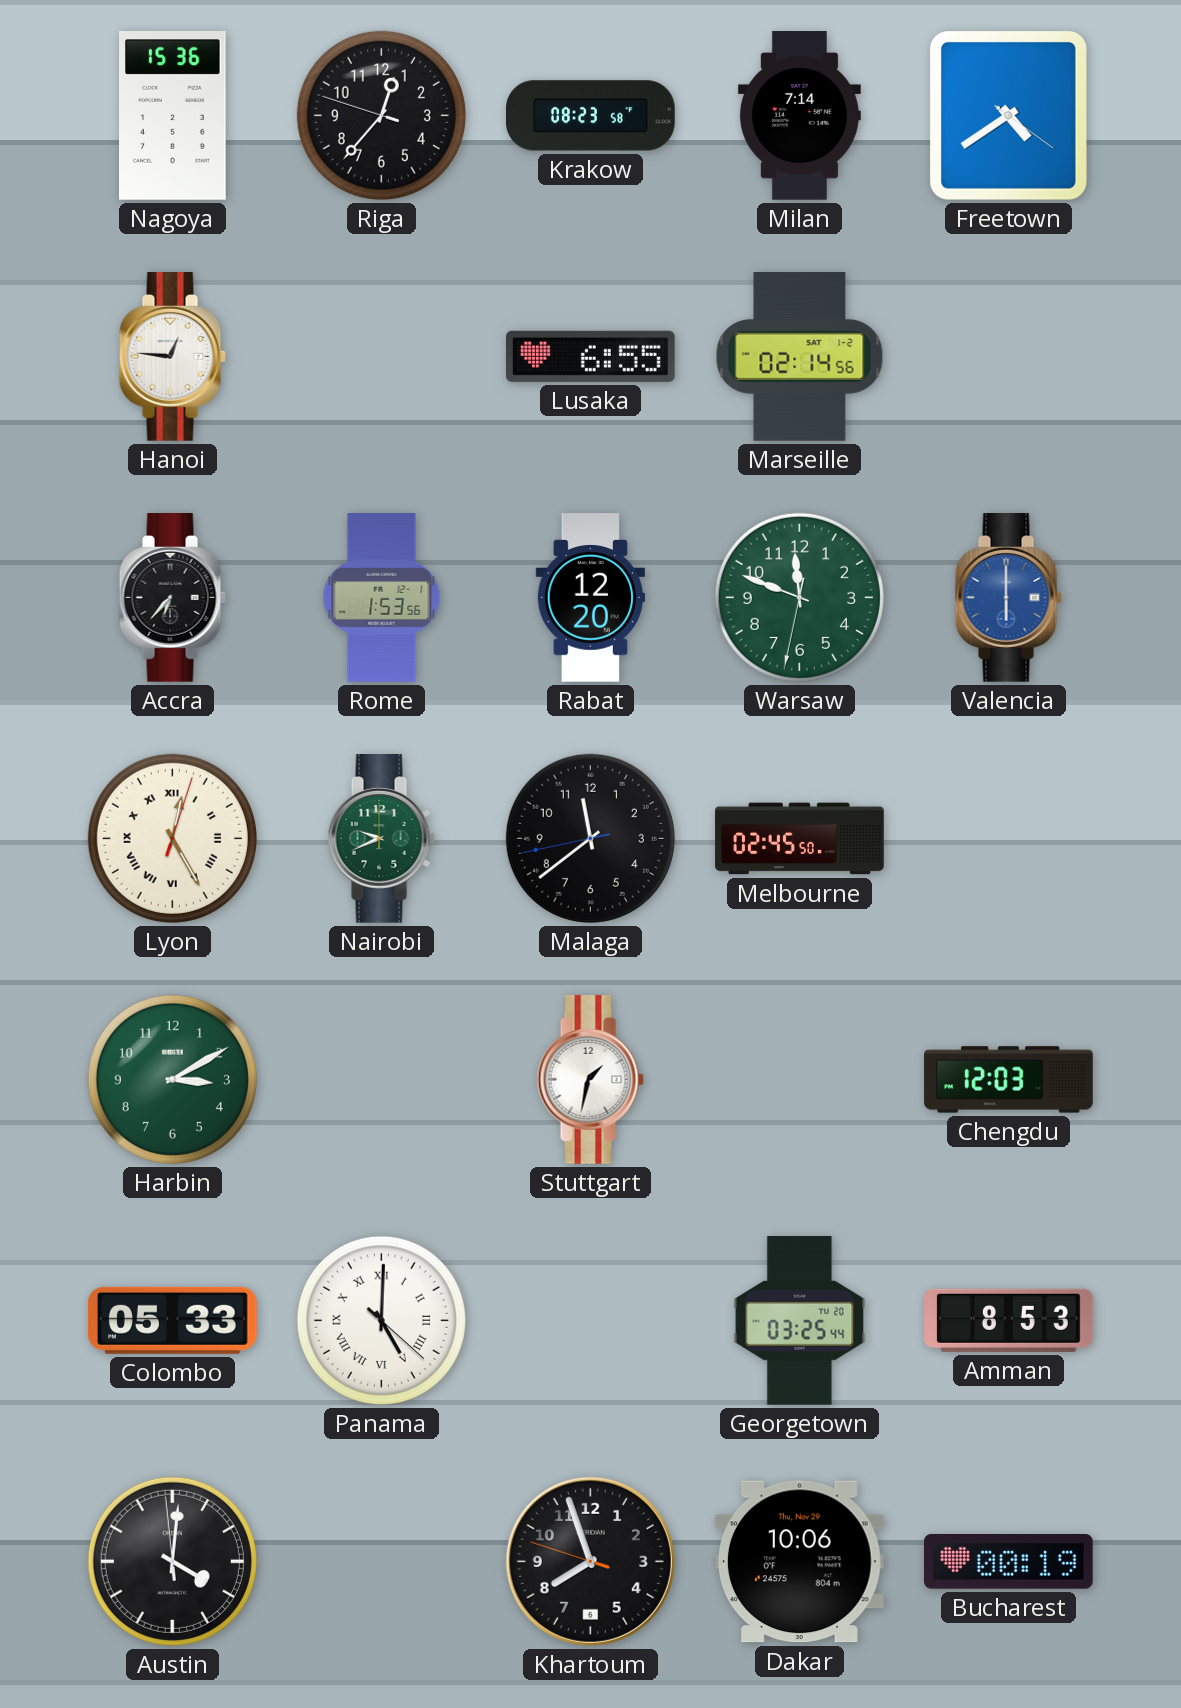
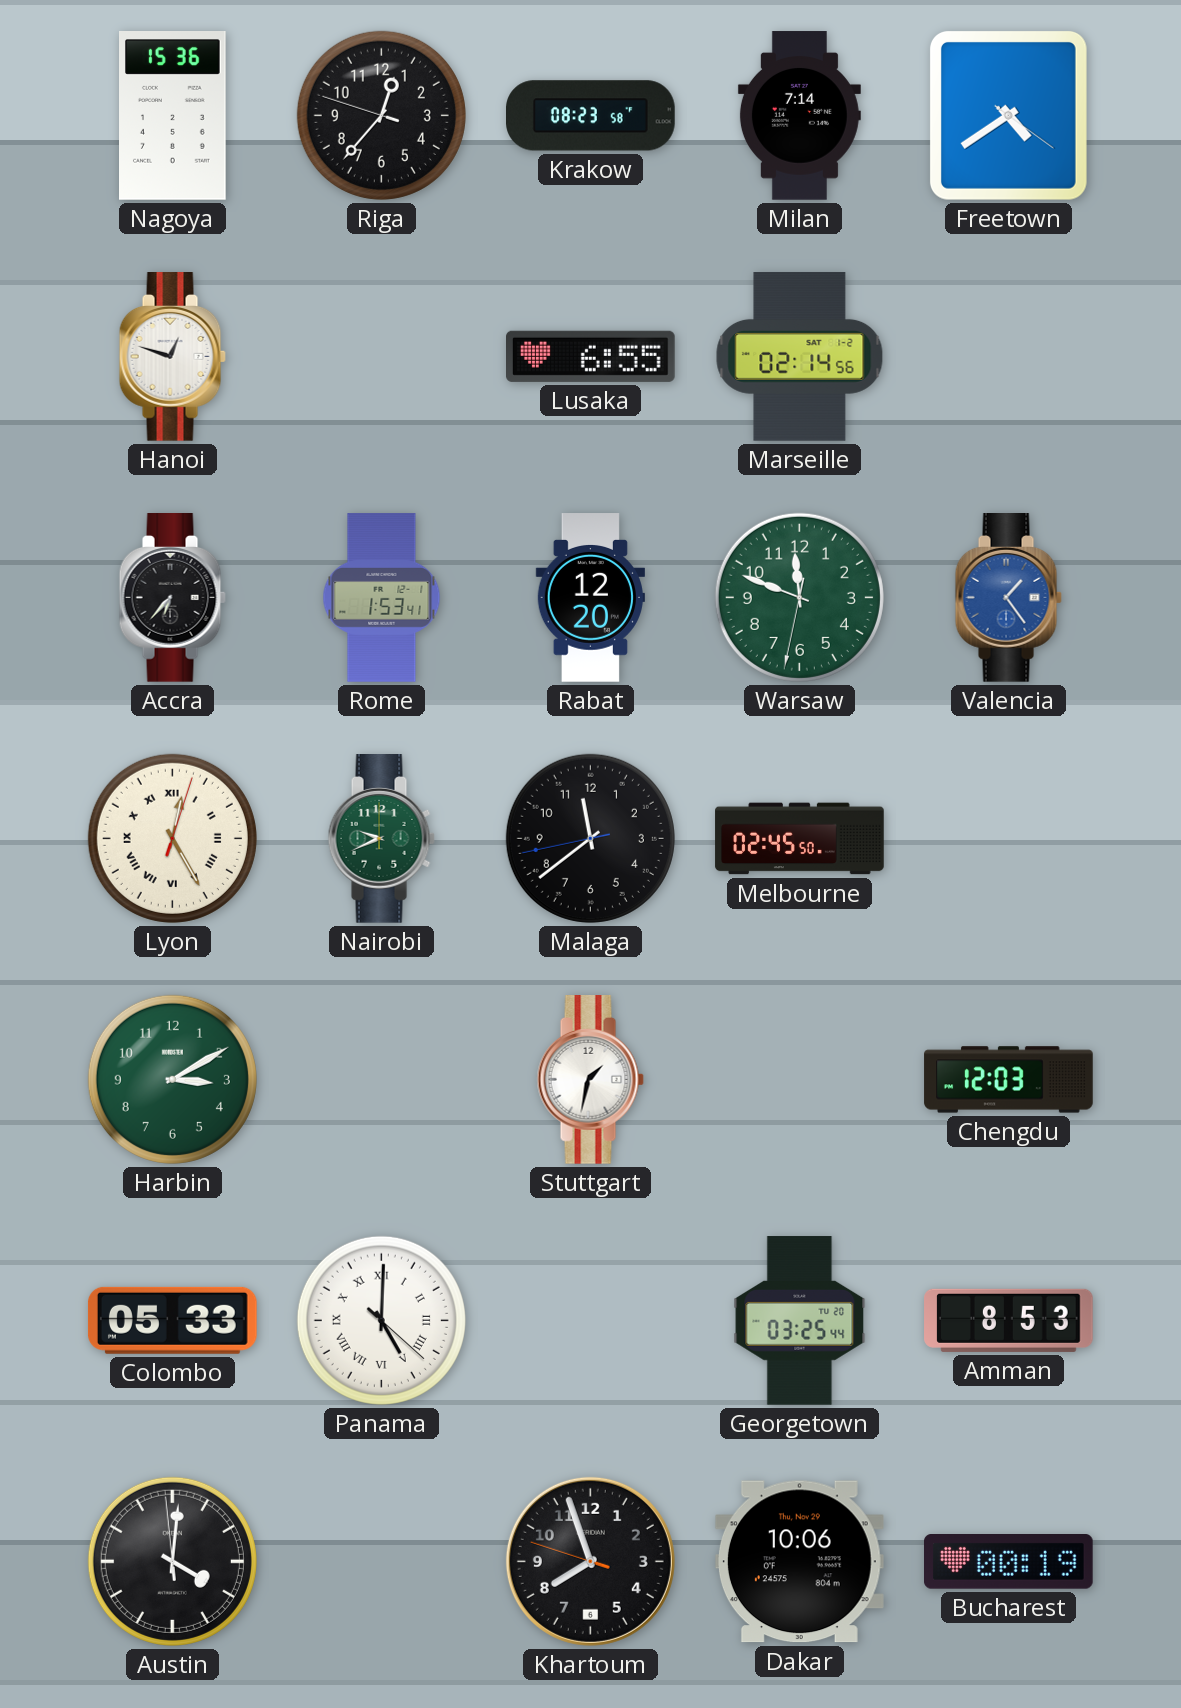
Hanoi: 12:46 -> 12:48
Rome: 1:53:56 -> 1:53:41
Valencia: 6:00 -> 1:24
